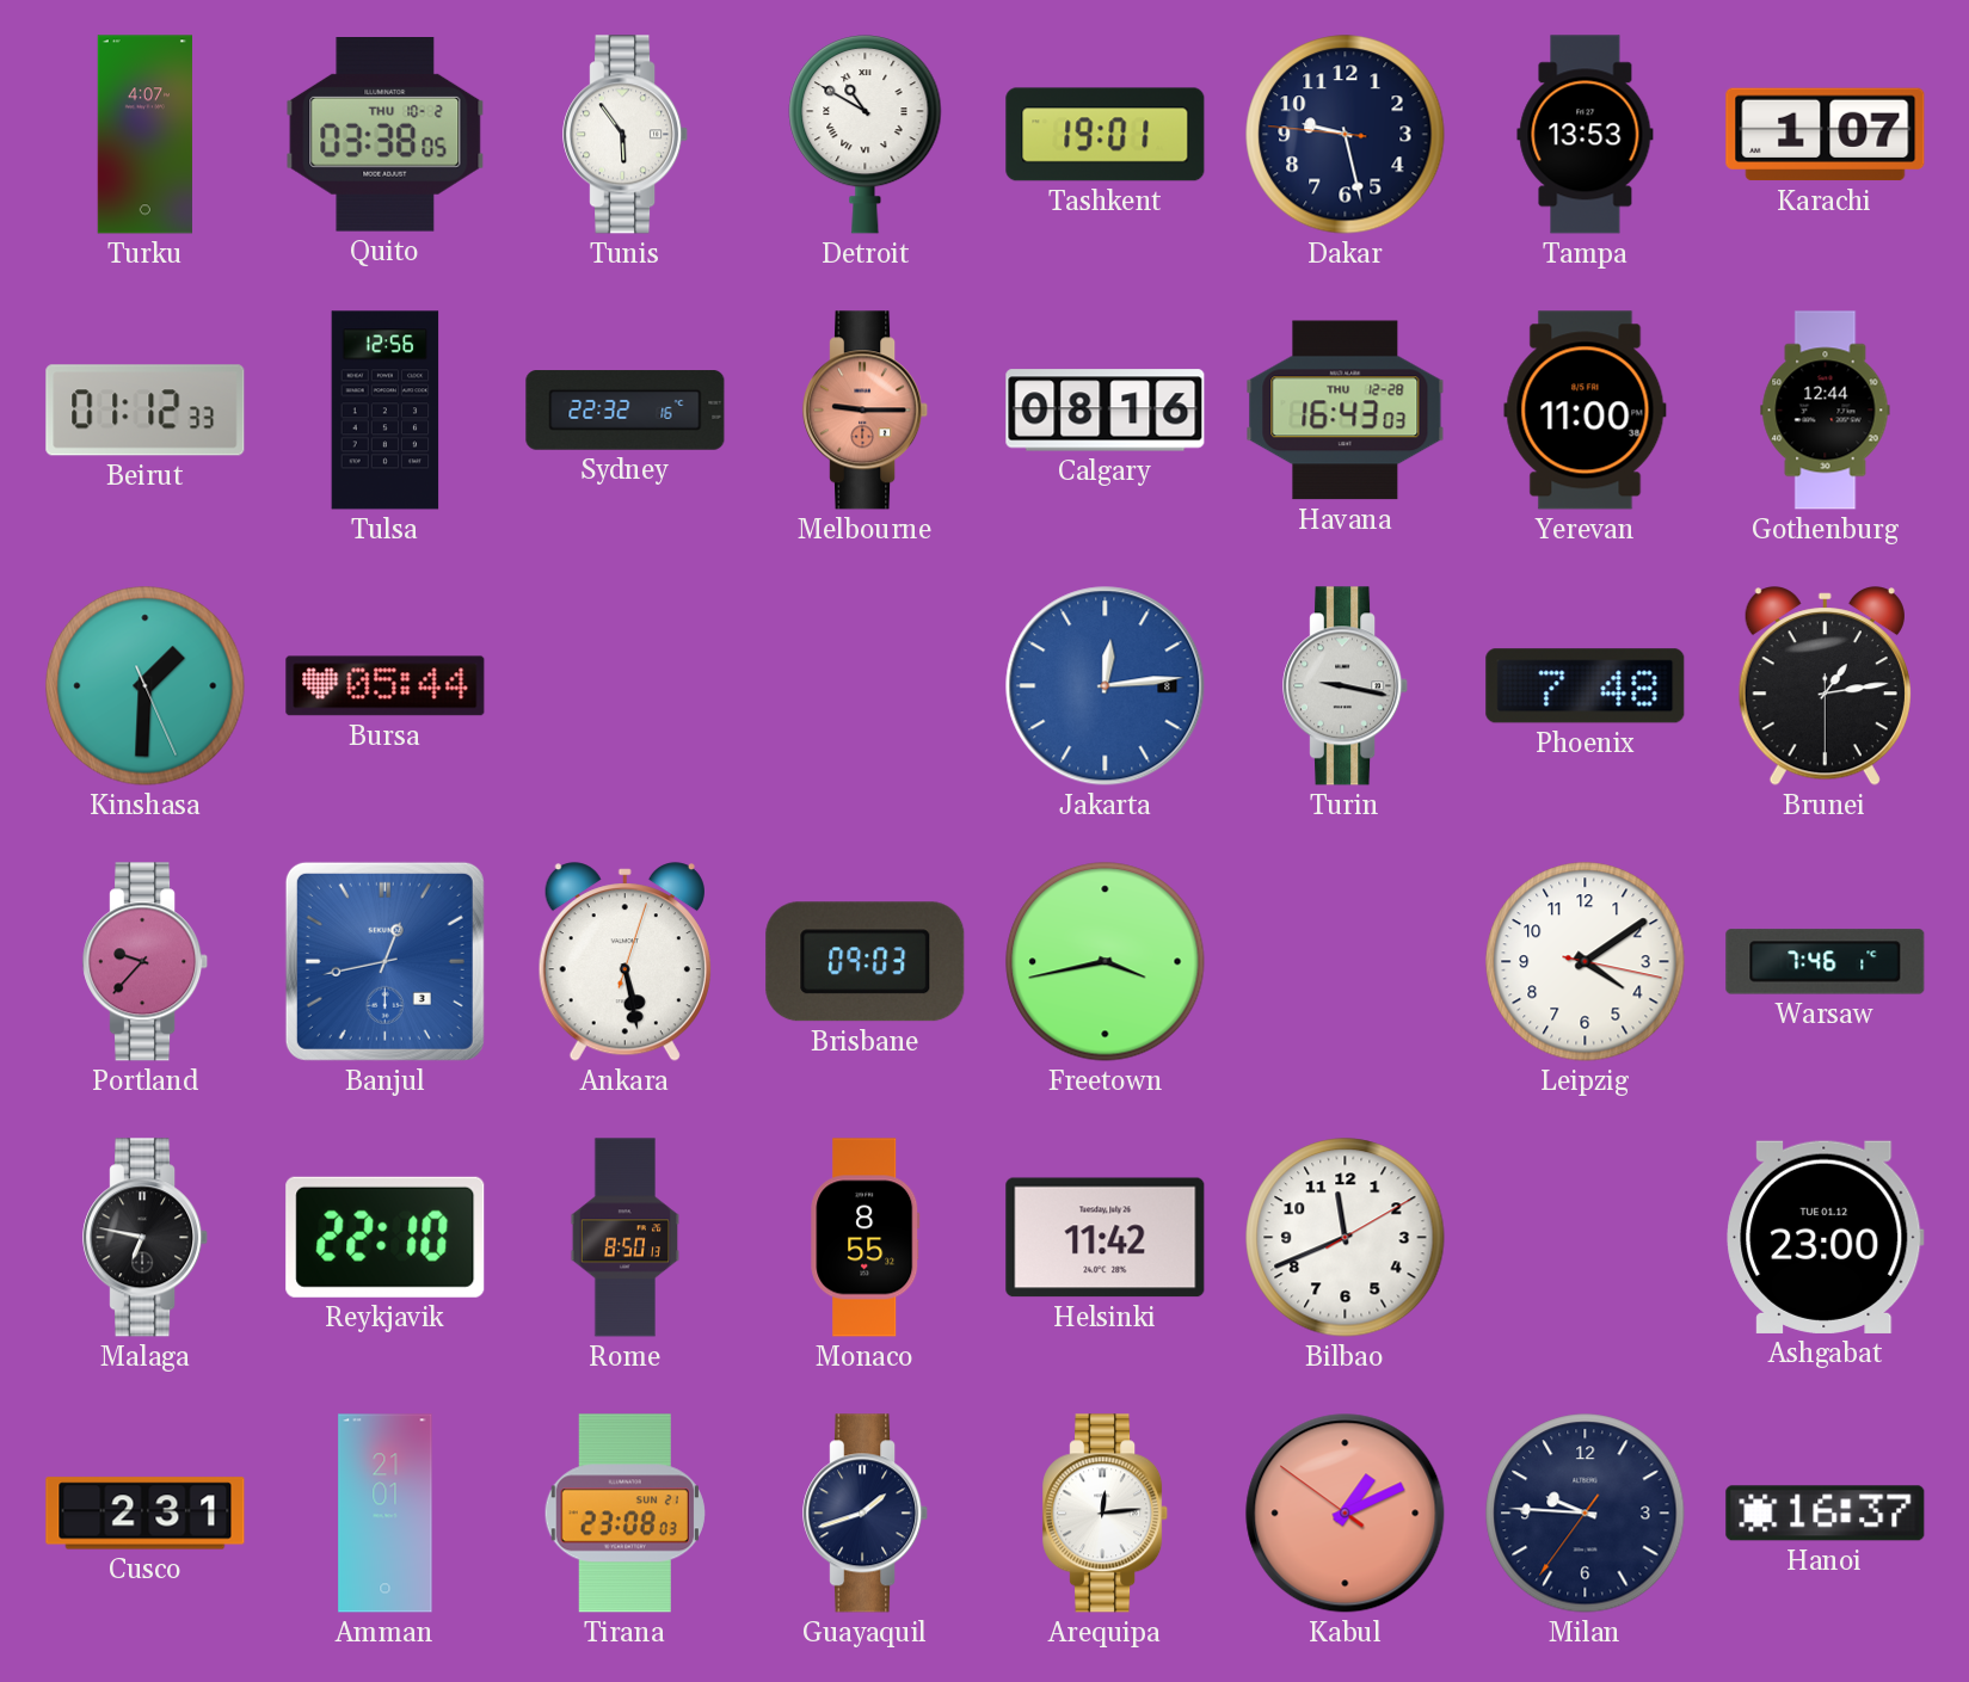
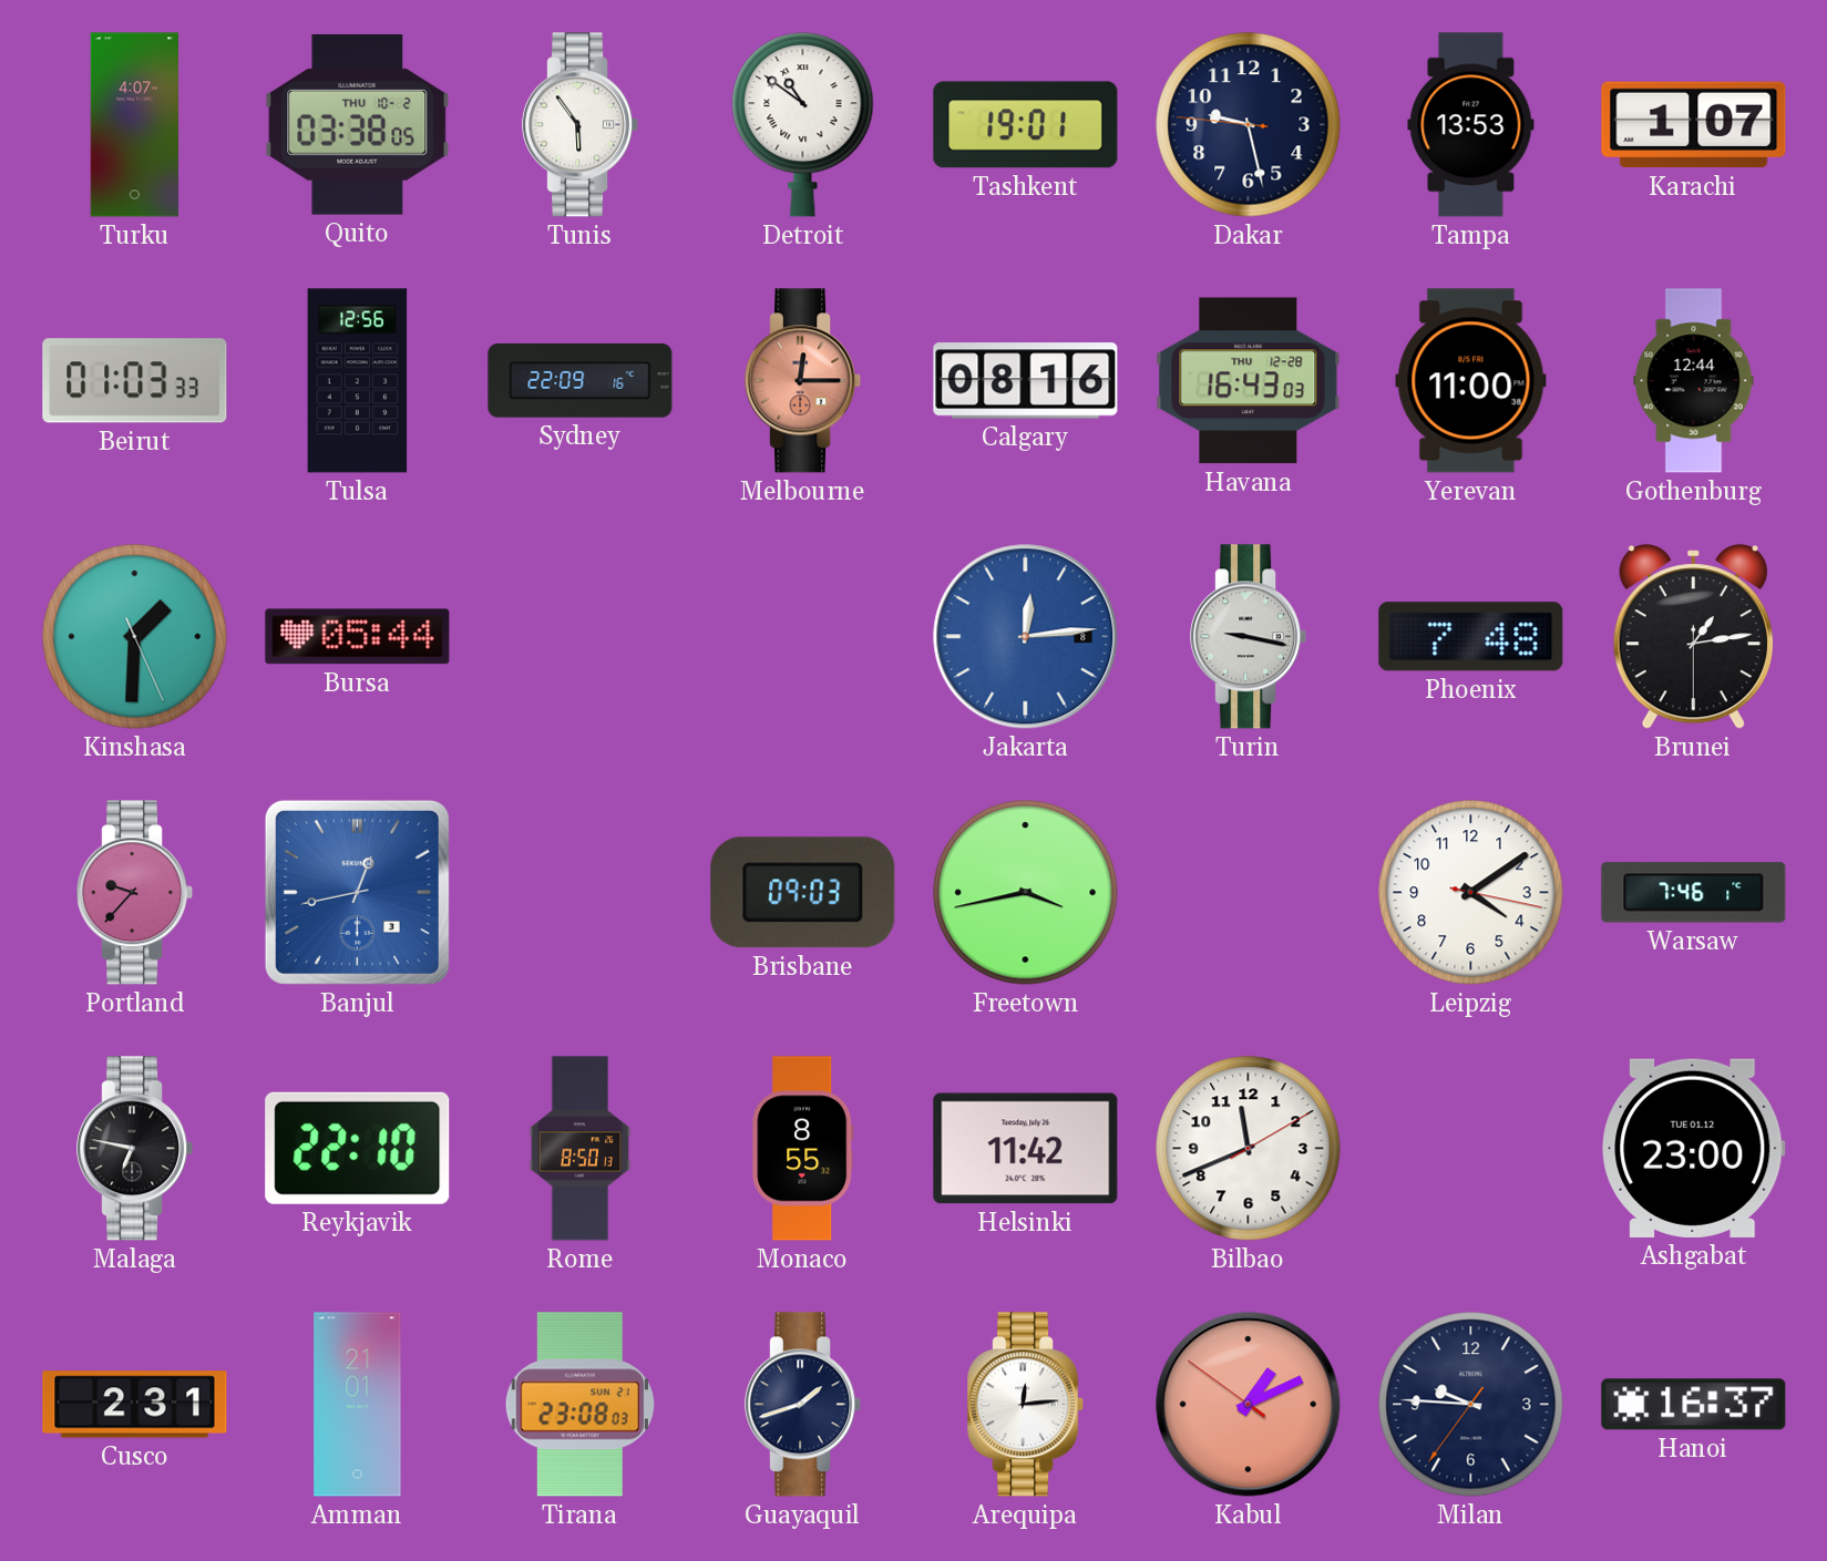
Detroit: 10:50 -> 10:51
Beirut: 01:12 -> 01:03
Sydney: 22:32 -> 22:09
Melbourne: 9:15 -> 12:15
Ankara: 5:28 -> none
